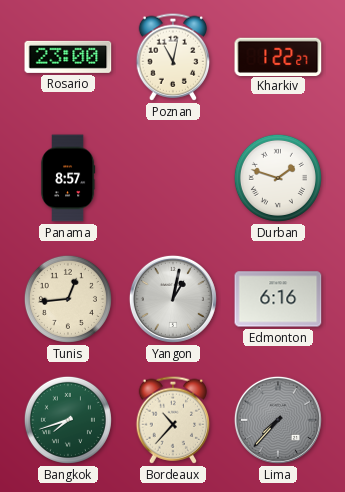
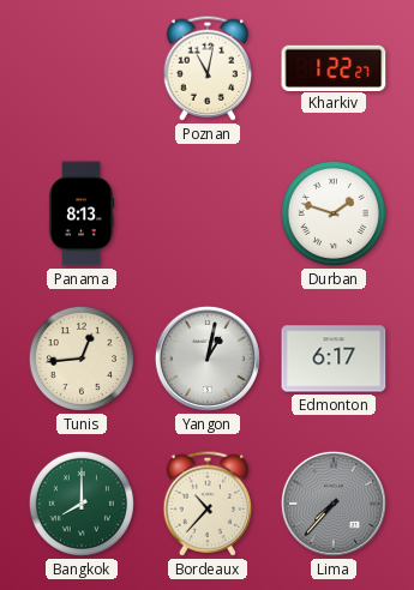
Rosario: 23:00 -> none
Panama: 8:57 -> 8:13
Edmonton: 6:16 -> 6:17
Bangkok: 7:42 -> 8:00
